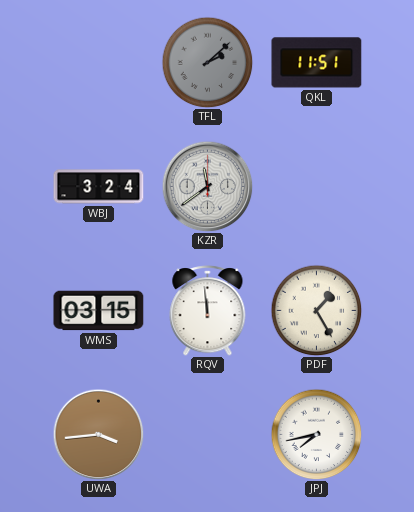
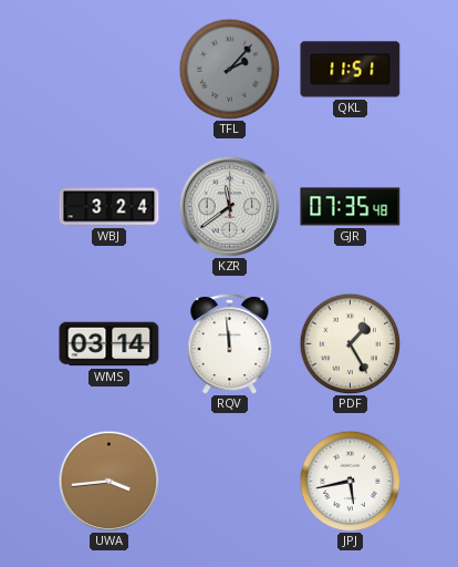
TFL: 2:08 -> 2:07
GJR: none -> 07:35
WMS: 03:15 -> 03:14
JPJ: 7:43 -> 5:43
